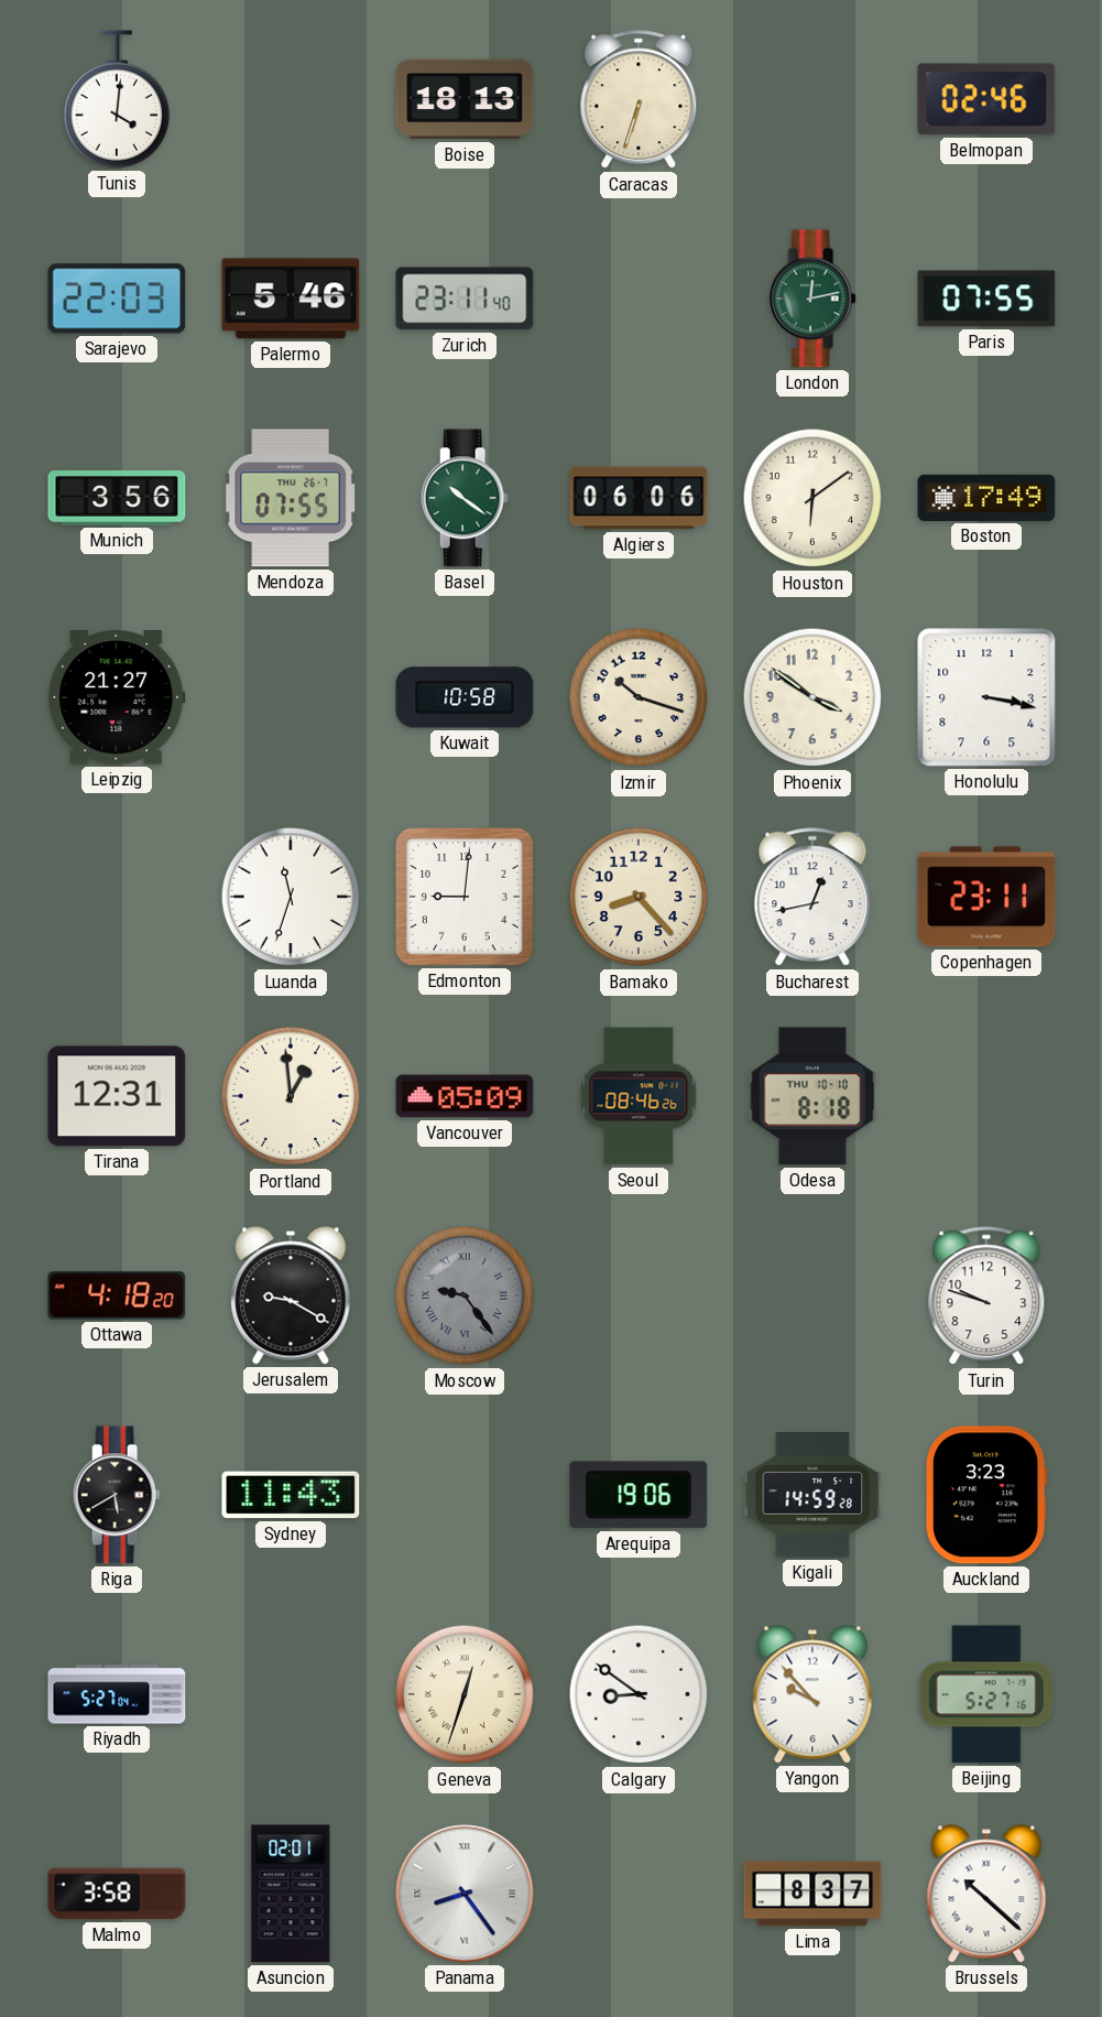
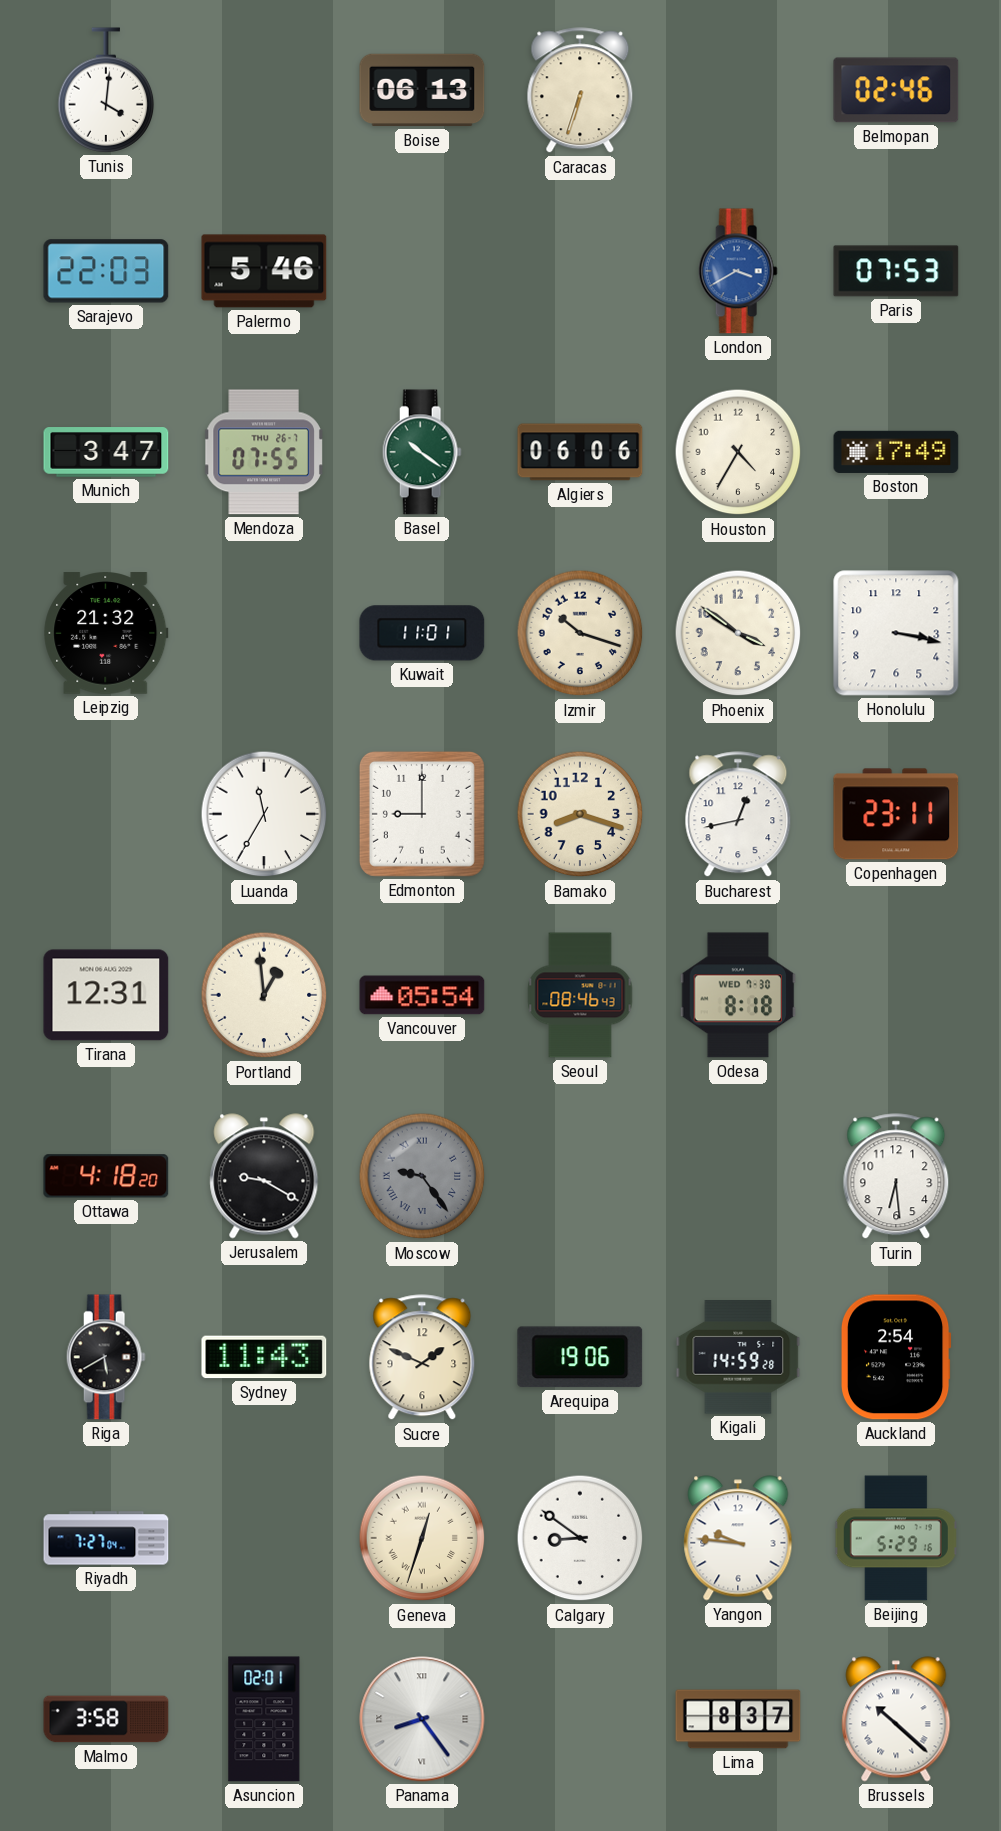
Boise: 18:13 -> 06:13
Zurich: 23:11 -> none
London: 12:13 -> 3:40
London dial: green -> blue
Paris: 07:55 -> 07:53
Munich: 3:56 -> 3:47
Houston: 6:09 -> 4:35
Leipzig: 21:27 -> 21:32
Kuwait: 10:58 -> 11:01
Luanda: 11:33 -> 11:35
Edmonton: 9:01 -> 9:00
Bamako: 8:23 -> 8:18
Vancouver: 05:09 -> 05:54
Seoul: 08:46:26 -> 08:46:43
Odesa date: THU 10-10 -> WED 7-30
Turin: 9:48 -> 6:29
Sucre: none -> 1:49
Auckland: 3:23 -> 2:54
Riyadh: 5:27 -> 7:27
Yangon: 9:53 -> 9:46
Beijing: 5:27 -> 5:29
